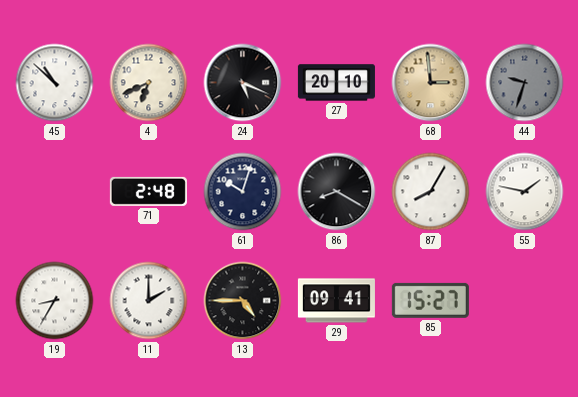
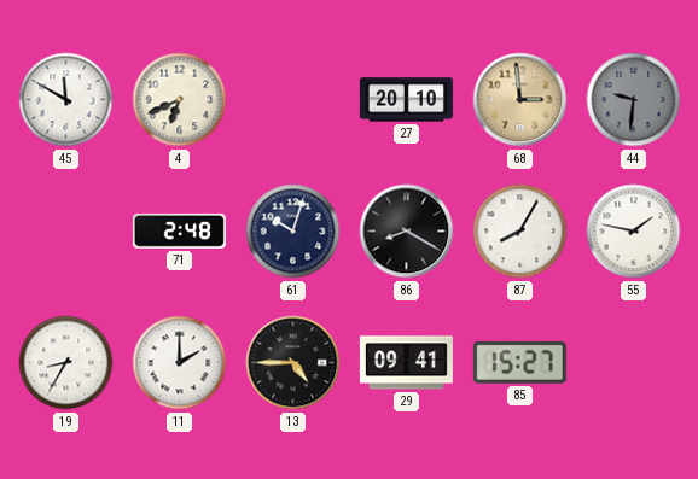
45: 10:52 -> 11:50
24: 5:19 -> none
44: 9:33 -> 9:31
